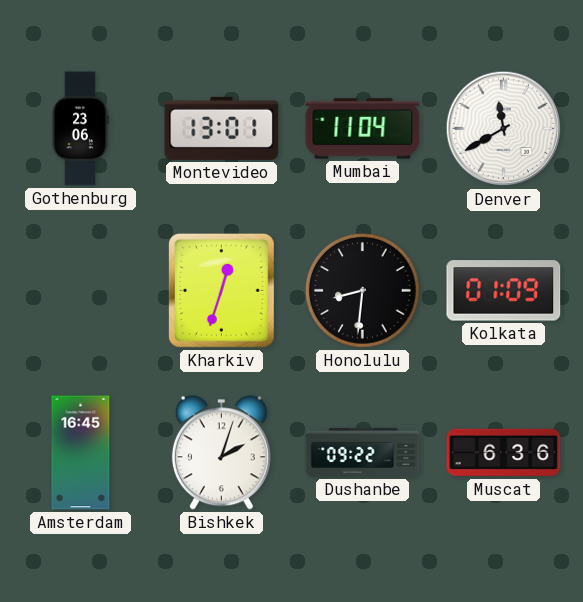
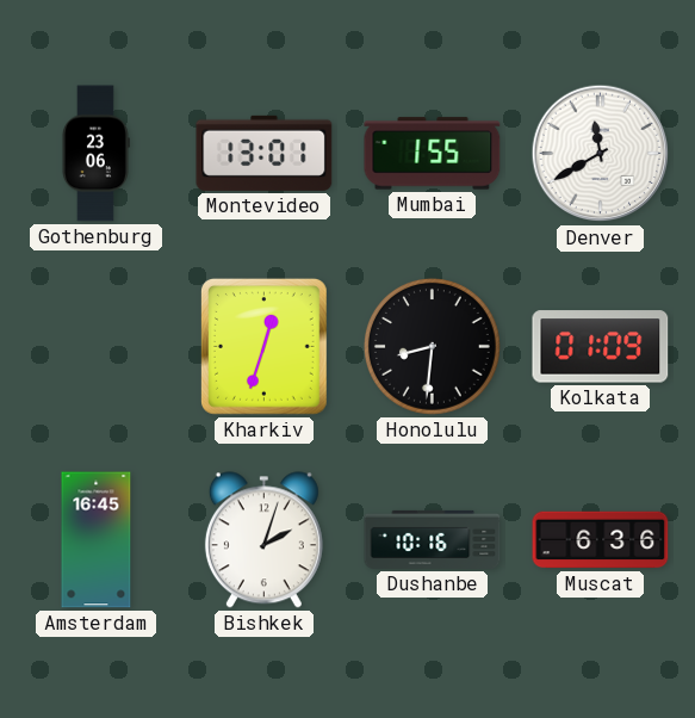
Mumbai: 11:04 -> 1:55
Dushanbe: 09:22 -> 10:16
